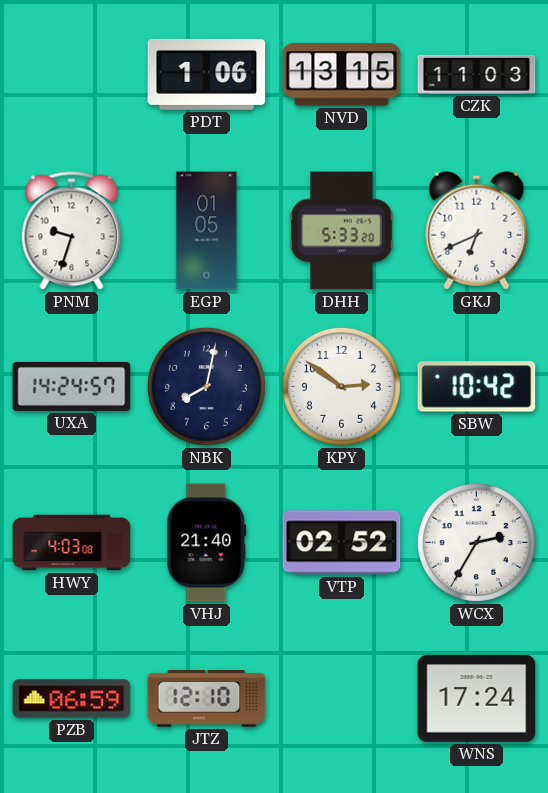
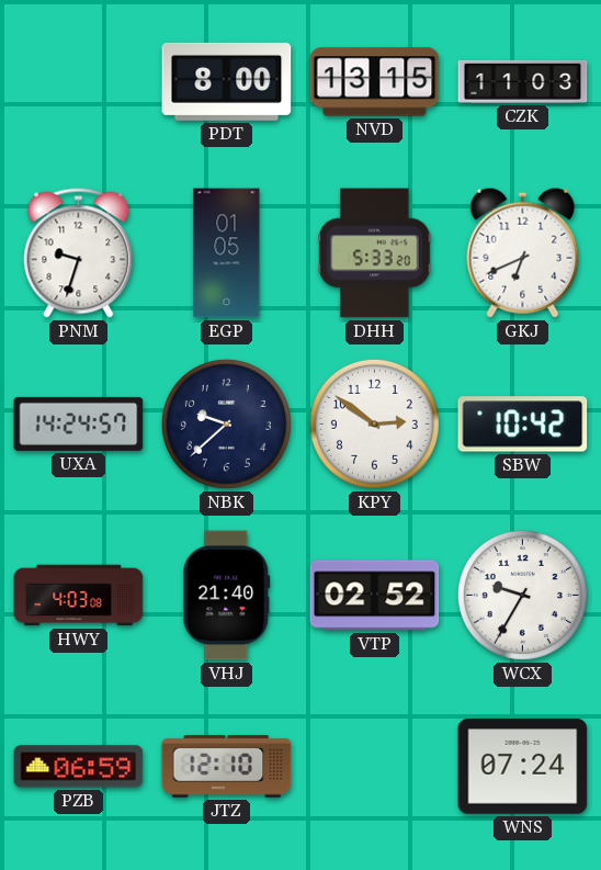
PDT: 1:06 -> 8:00
NBK: 8:02 -> 9:38
WCX: 2:35 -> 9:35
WNS: 17:24 -> 07:24
